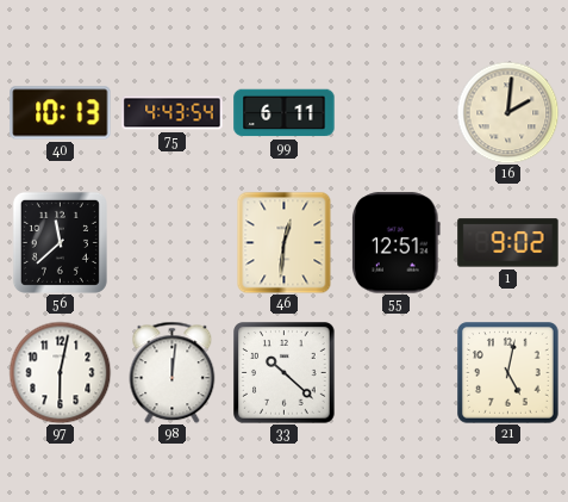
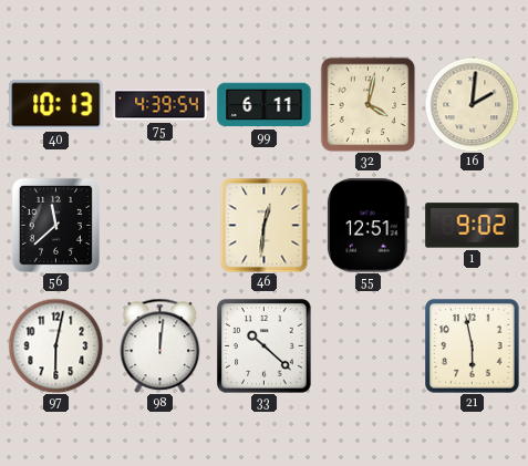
75: 4:43 -> 4:39
32: none -> 4:02
21: 5:02 -> 5:58
